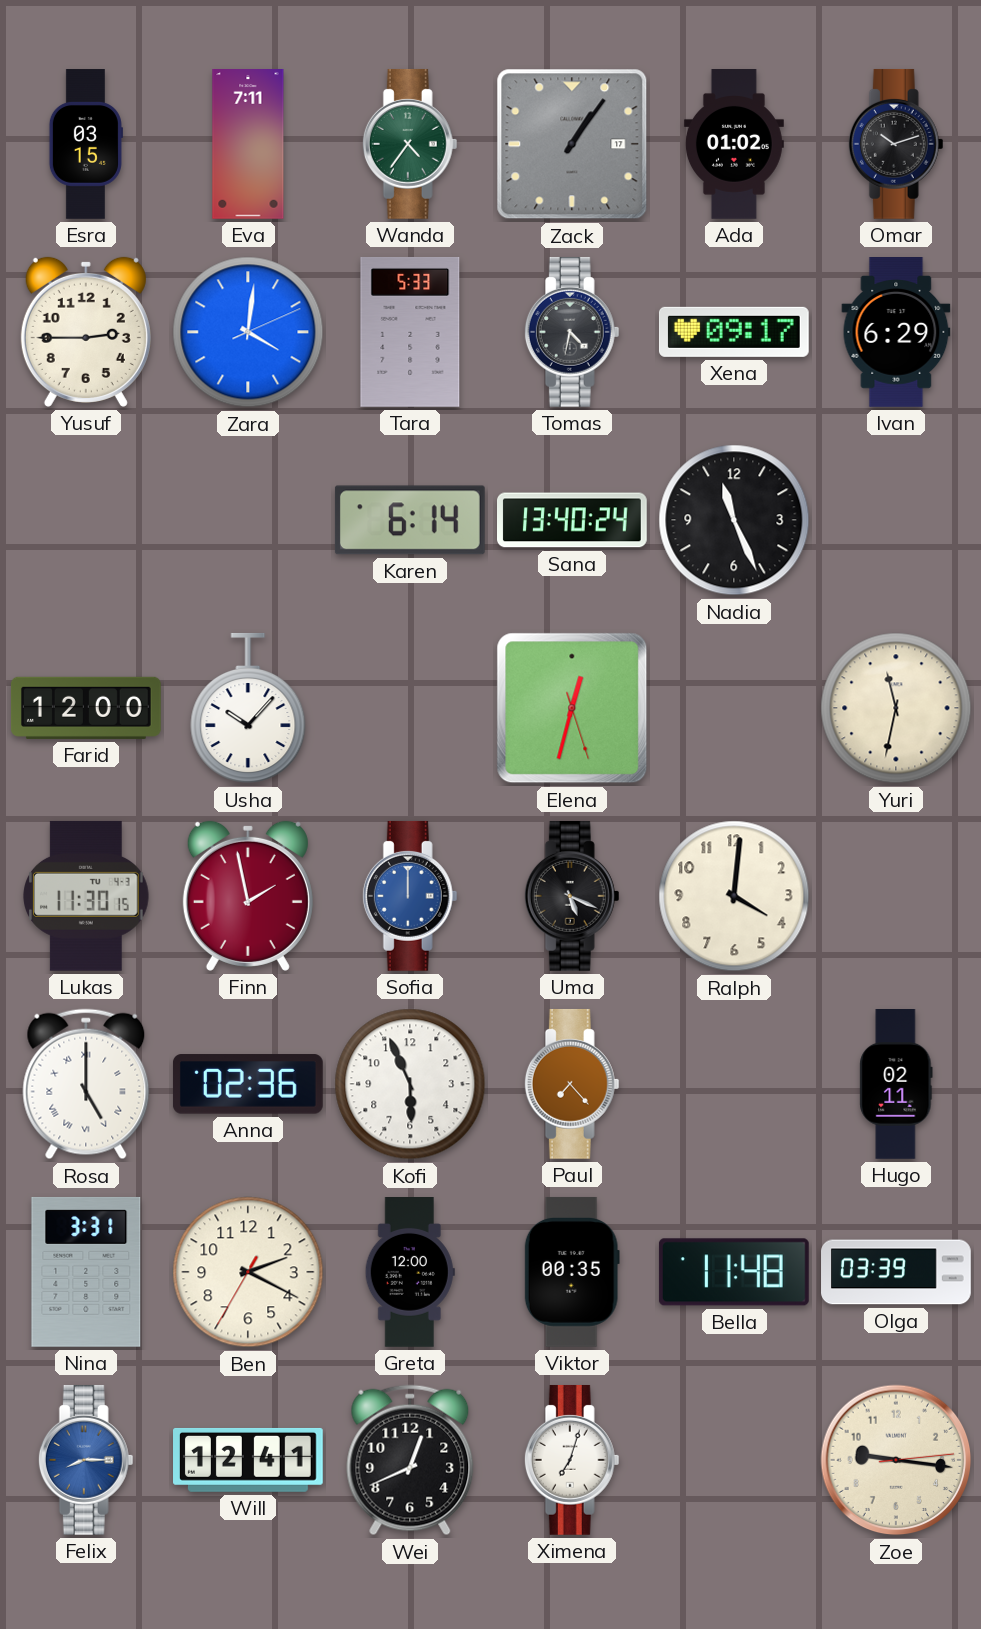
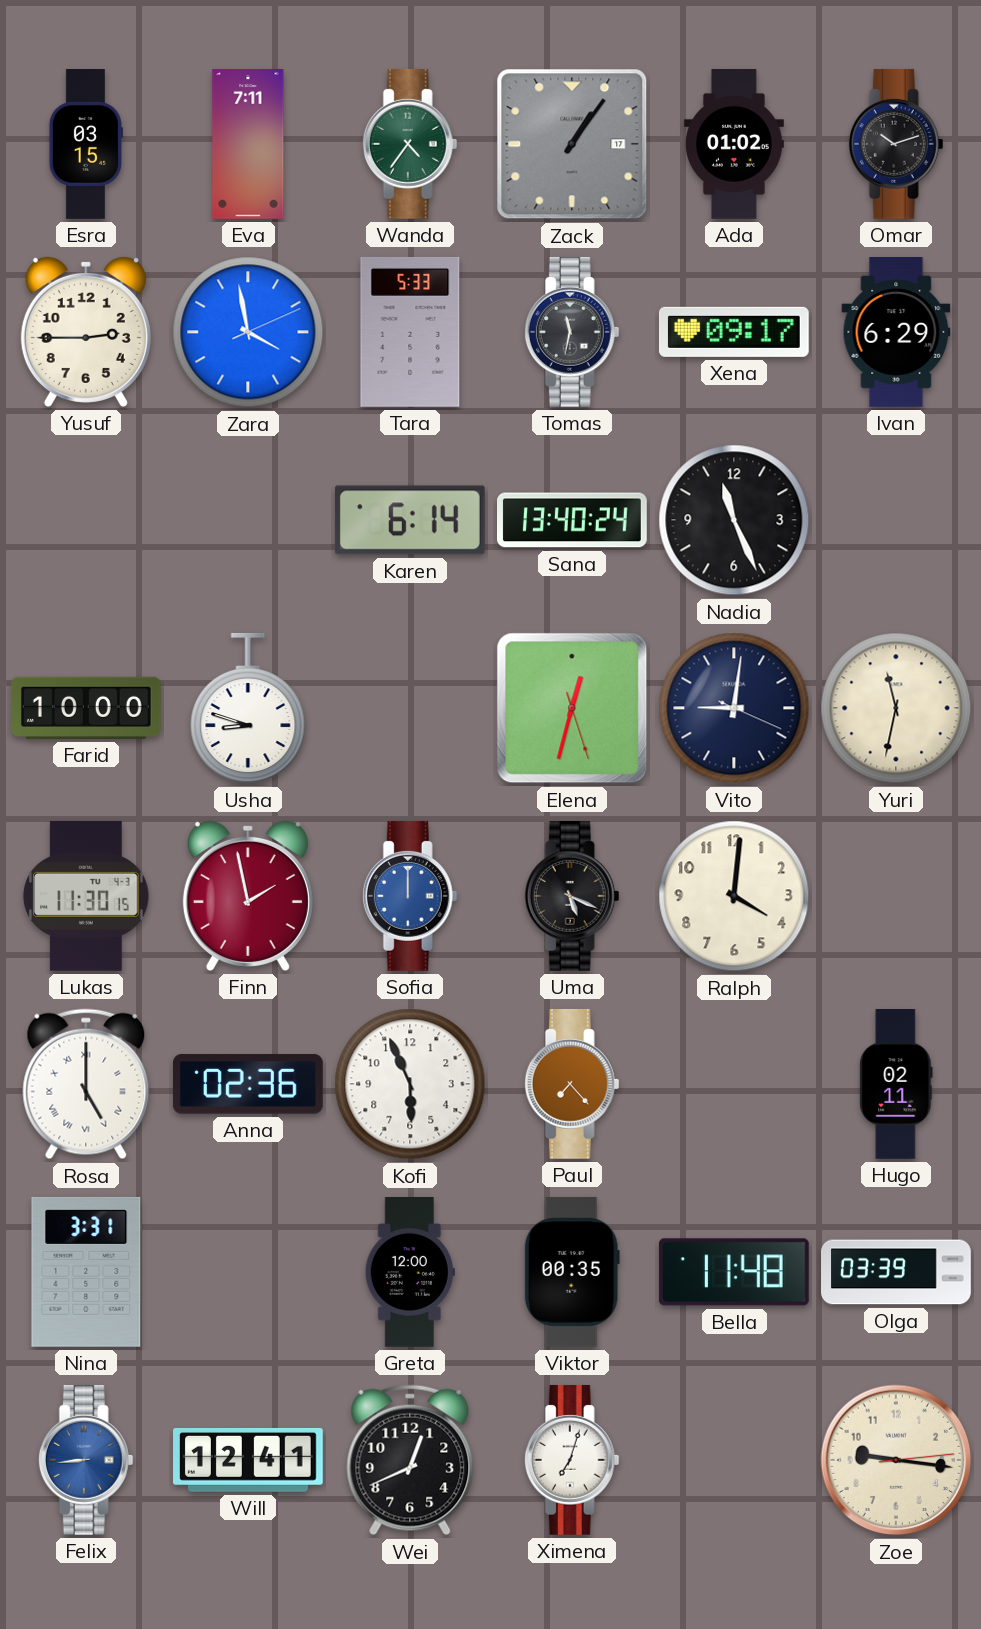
Zara: 4:01 -> 3:58
Tomas: 4:32 -> 11:32
Farid: 12:00 -> 10:00
Usha: 10:07 -> 8:48
Vito: none -> 9:01
Ben: 2:19 -> none
Felix: 8:15 -> 8:44
